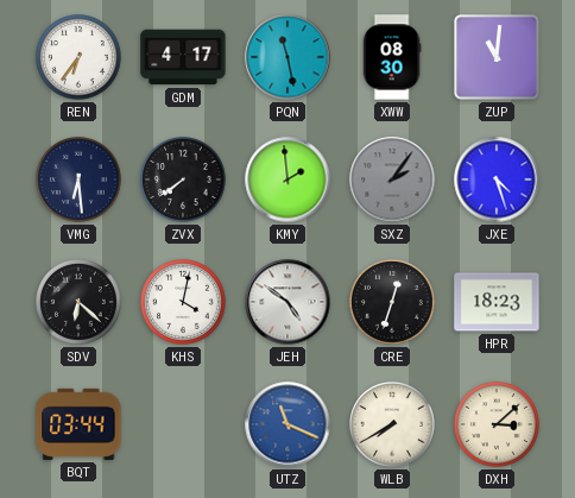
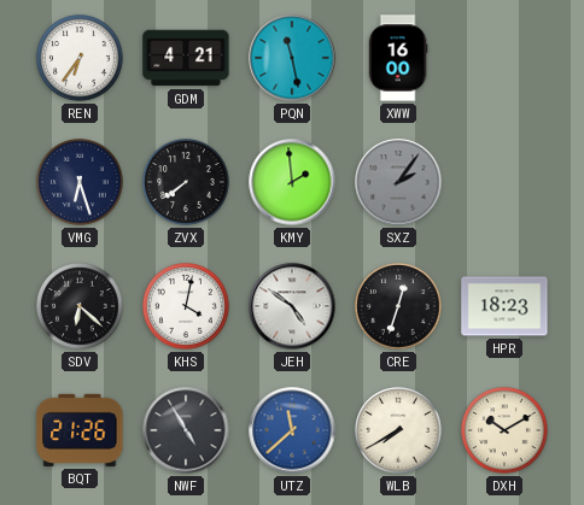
GDM: 4:17 -> 4:21
XWW: 08:30 -> 16:00
ZUP: 11:01 -> none
VMG: 6:29 -> 6:27
JXE: 4:27 -> none
BQT: 03:44 -> 21:26
NWF: none -> 4:55
UTZ: 11:19 -> 11:38
DXH: 3:08 -> 10:10
